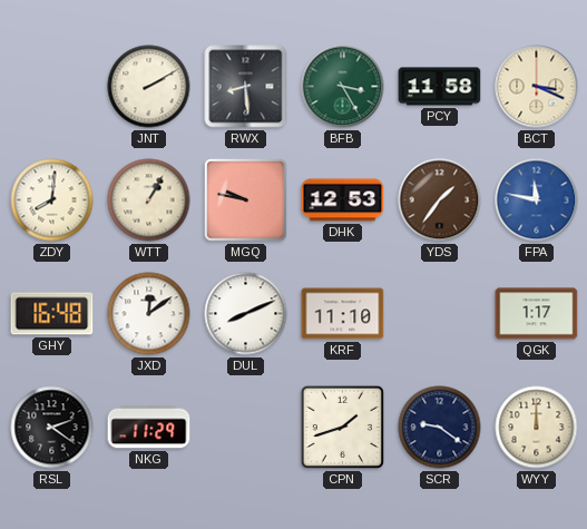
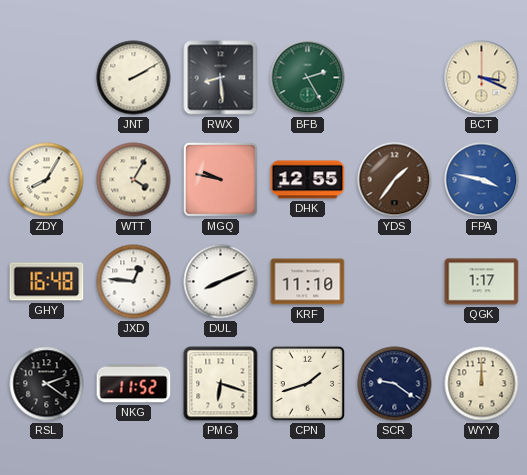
BFB: 3:25 -> 2:25
PCY: 11:58 -> none
ZDY: 8:01 -> 8:05
WTT: 1:05 -> 4:05
DHK: 12:53 -> 12:55
FPA: 11:47 -> 3:47
JXD: 12:09 -> 12:46
NKG: 11:29 -> 11:52
PMG: none -> 6:18
